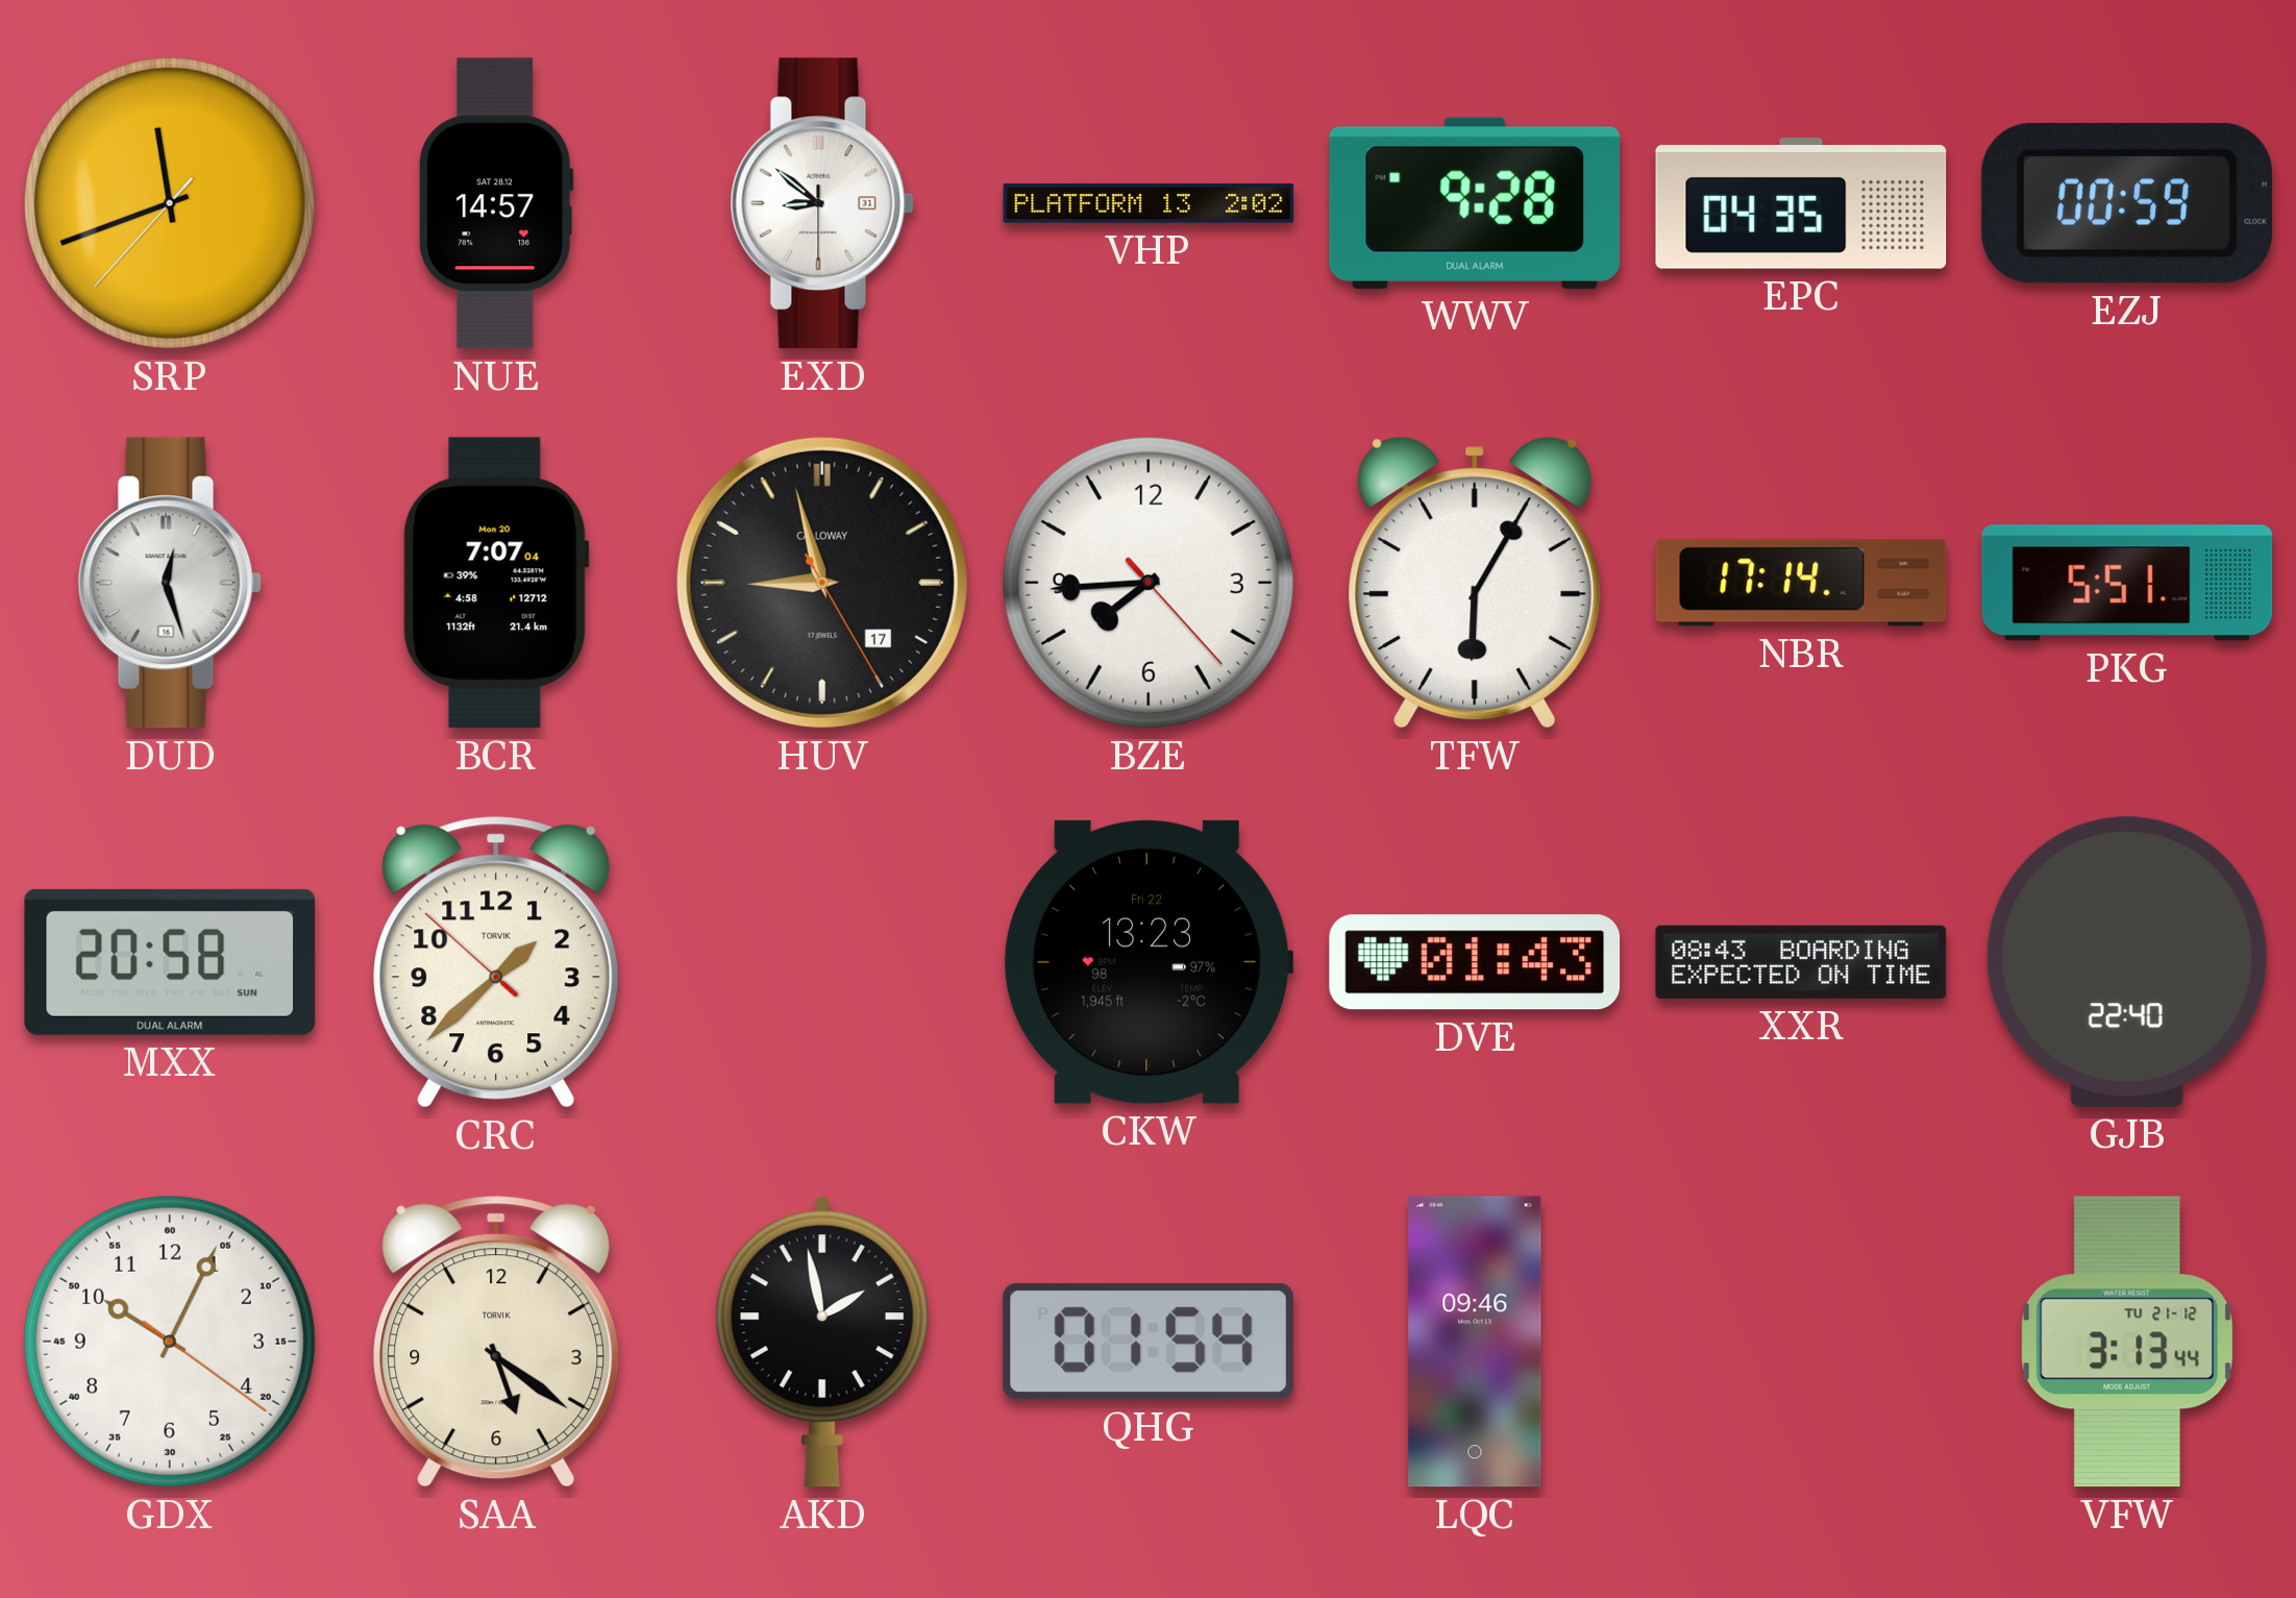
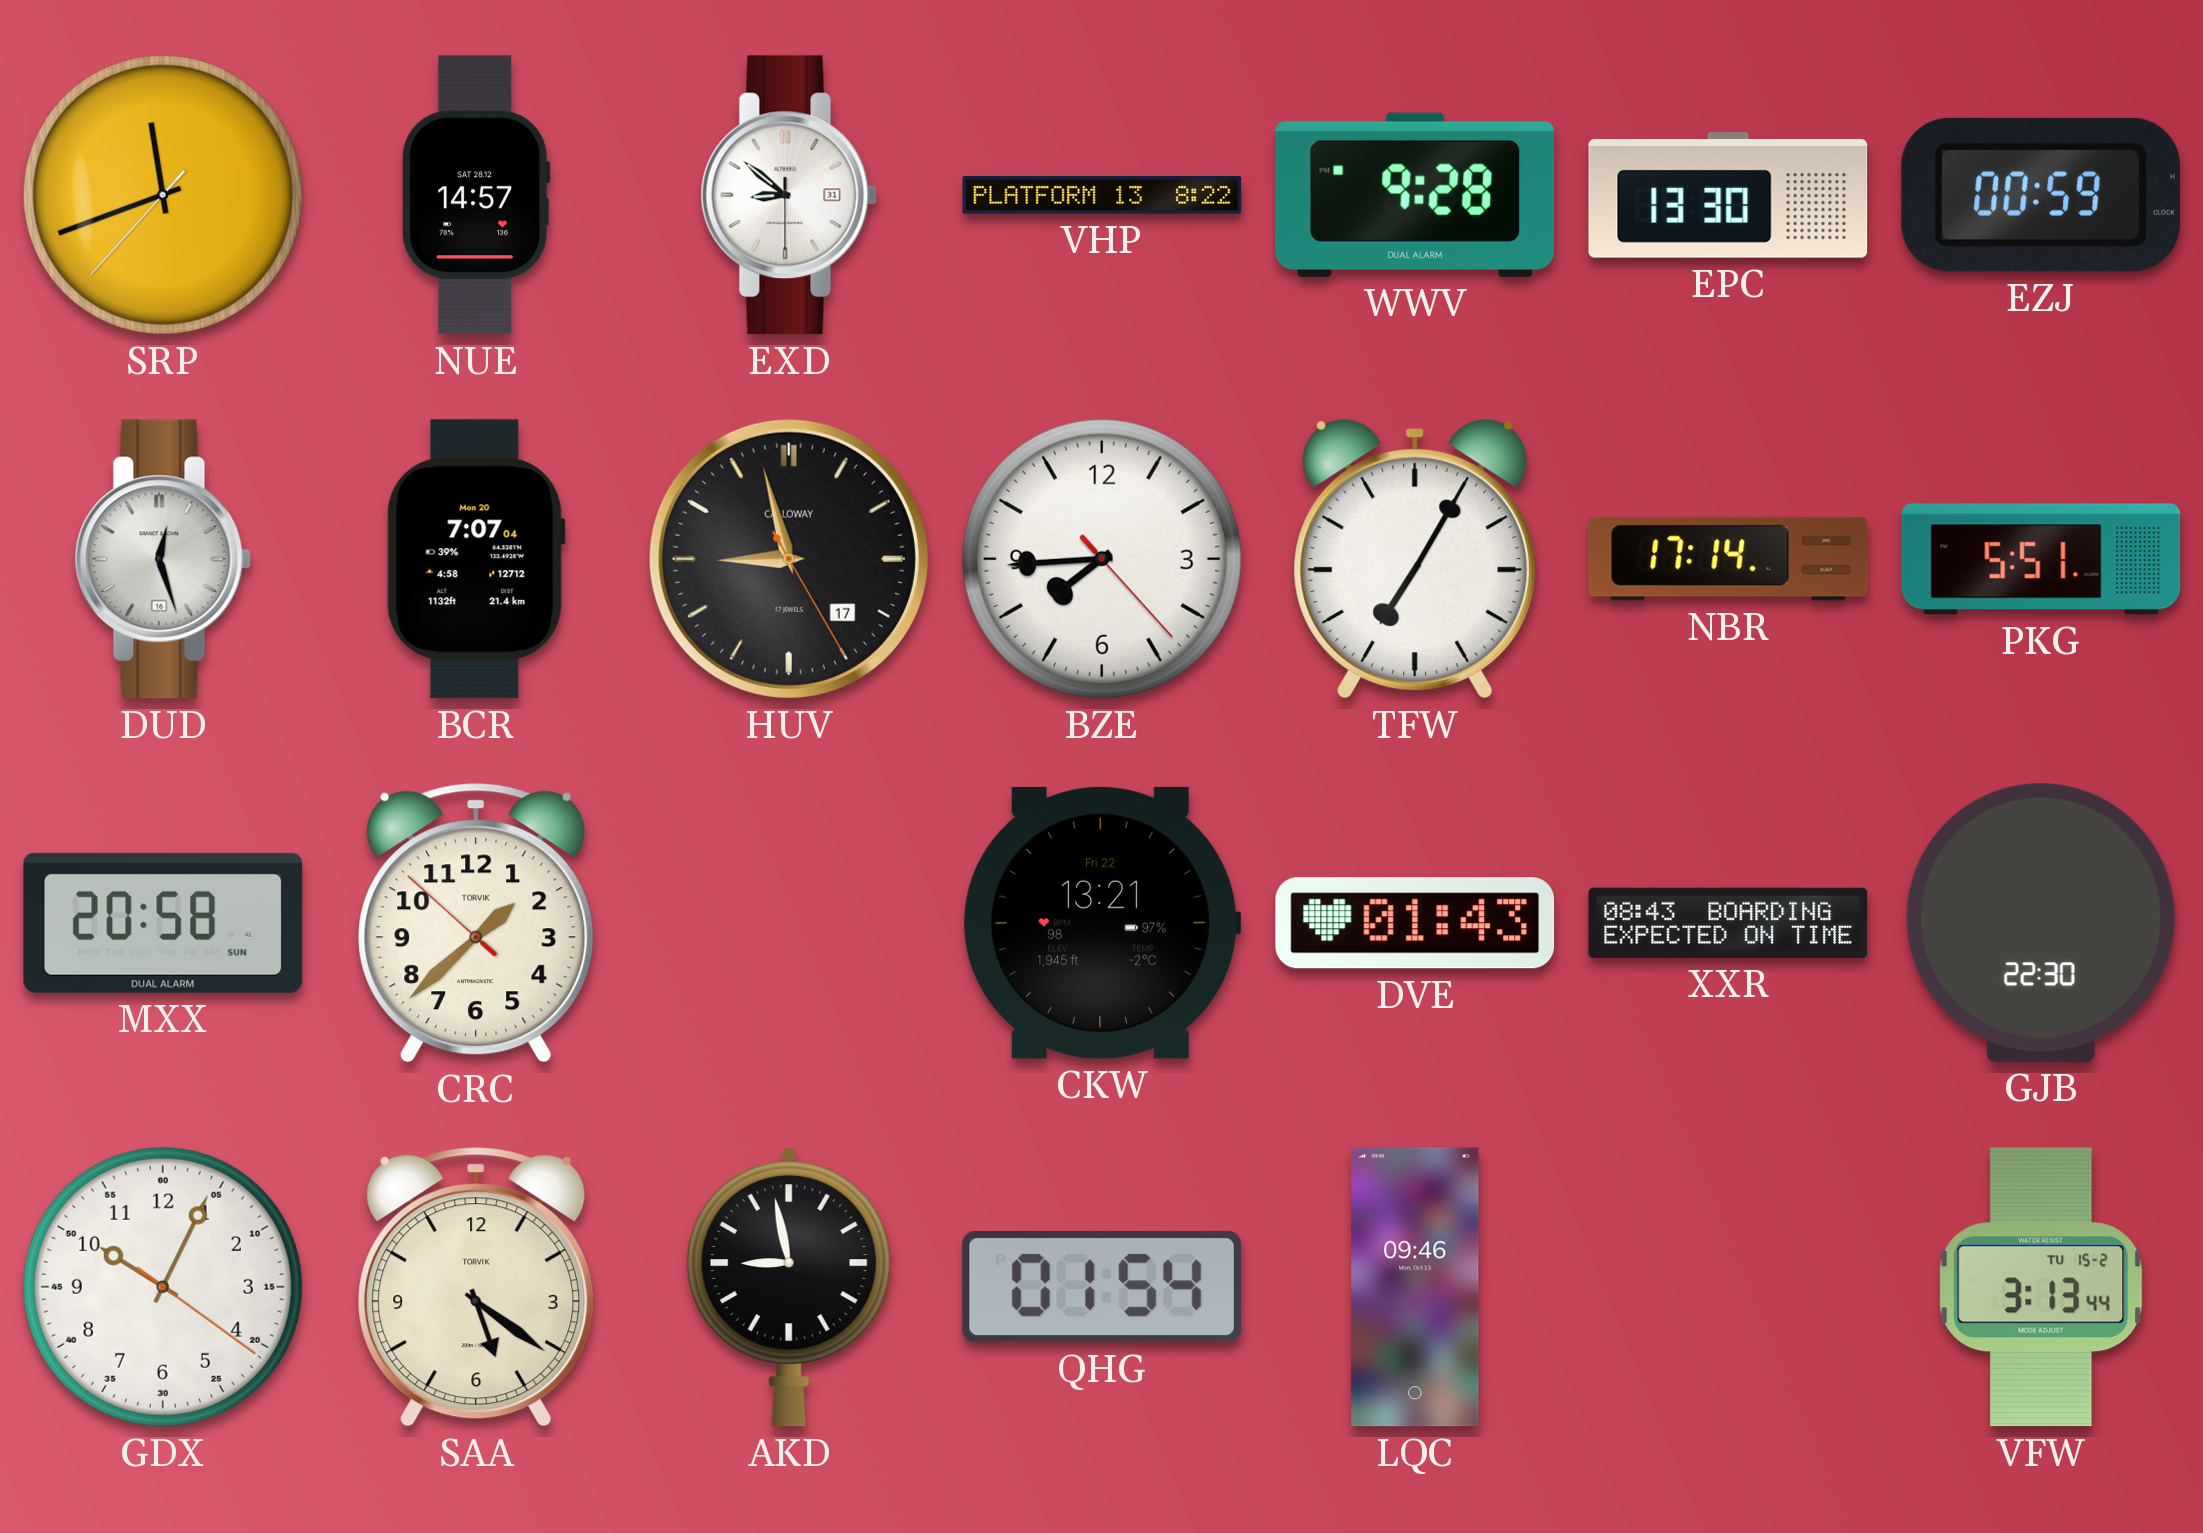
VHP: 2:02 -> 8:22
EPC: 04:35 -> 13:30
TFW: 6:05 -> 7:05
CKW: 13:23 -> 13:21
GJB: 22:40 -> 22:30
AKD: 1:58 -> 8:58
VFW date: TU 21-12 -> TU 15-2
